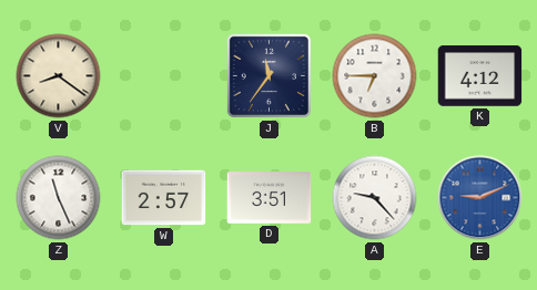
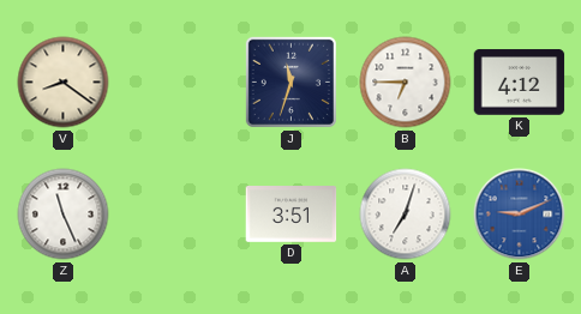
J: 11:36 -> 11:33
W: 2:57 -> none
A: 9:23 -> 7:03
